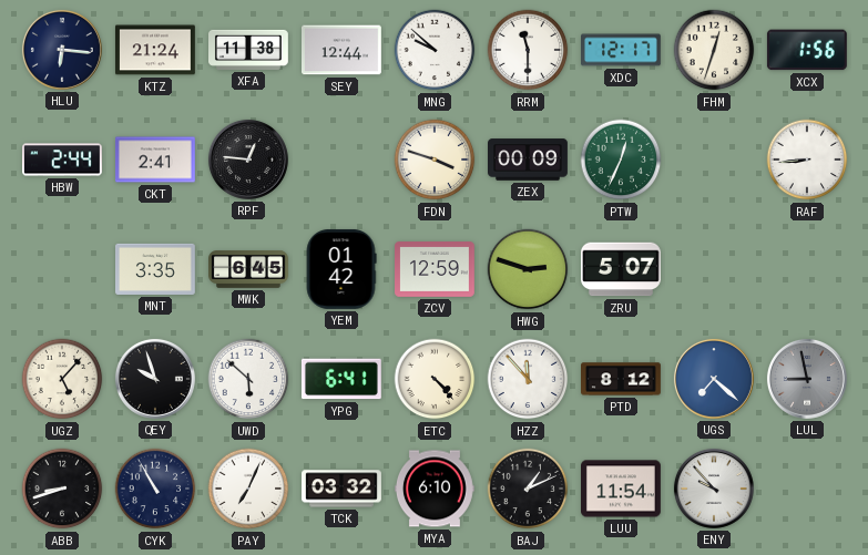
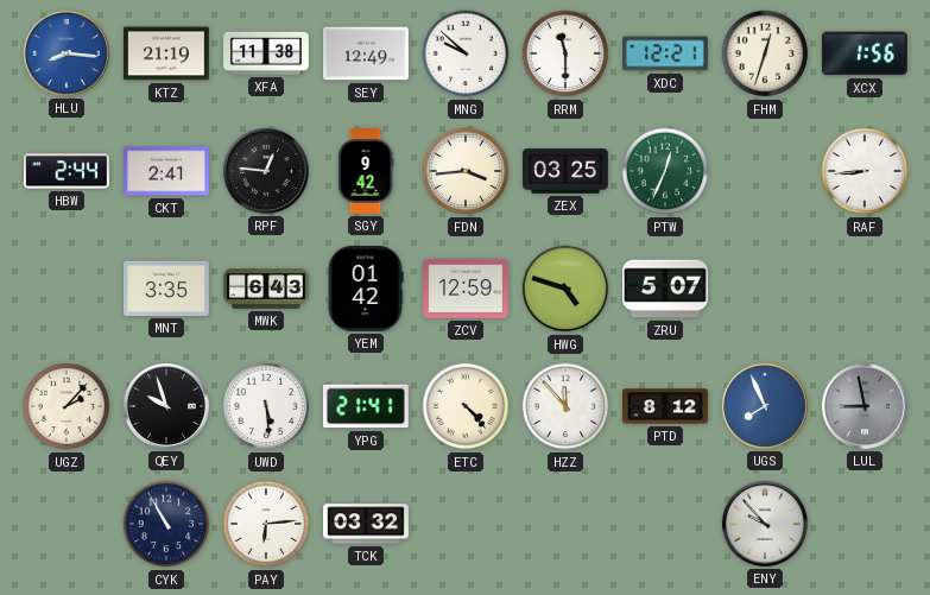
HLU: 6:16 -> 8:16
HLU dial: navy -> blue
KTZ: 21:24 -> 21:19
SEY: 12:44 -> 12:49
XDC: 12:17 -> 12:21
SGY: none -> 9:42
FDN: 3:48 -> 3:44
ZEX: 00:09 -> 03:25
MWK: 6:45 -> 6:43
HWG: 2:48 -> 4:48
UGZ: 5:07 -> 2:07
UWD: 5:52 -> 5:29
YPG: 6:41 -> 21:41
UGS: 7:22 -> 7:56
ABB: 8:42 -> none
PAY: 7:04 -> 6:14
MYA: 6:10 -> none
BAJ: 1:11 -> none
LUU: 11:54 -> none
